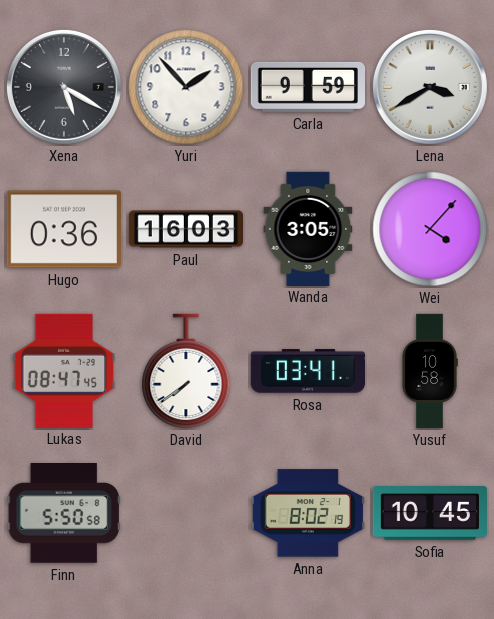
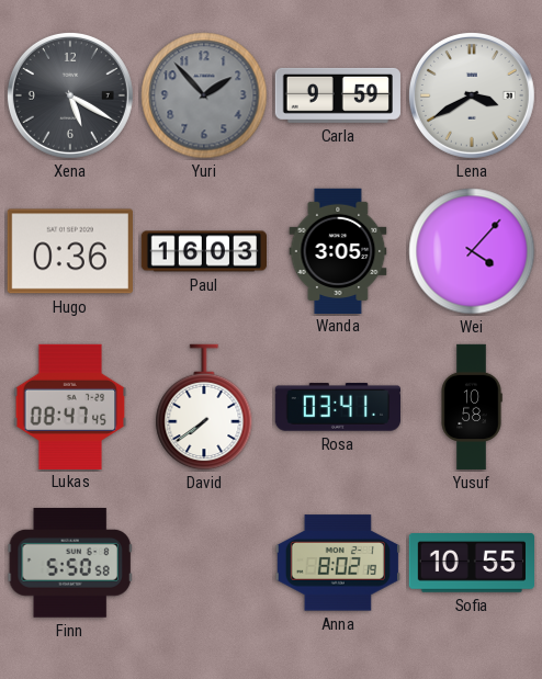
Yuri dial: white -> grey
Sofia: 10:45 -> 10:55
